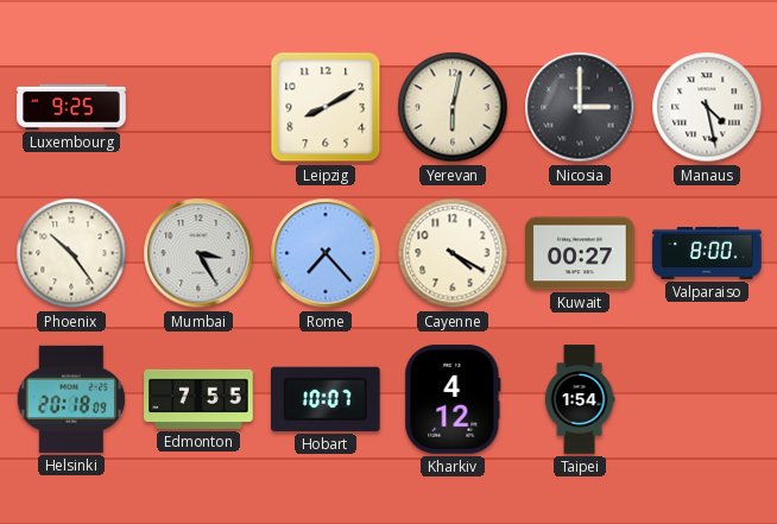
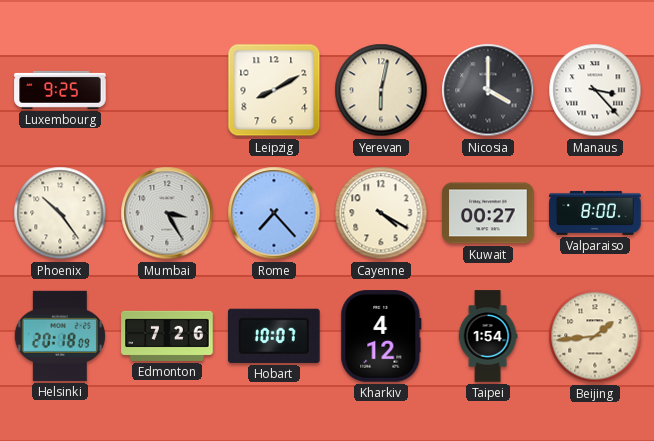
Nicosia: 3:00 -> 4:00
Manaus: 4:28 -> 3:23
Edmonton: 7:55 -> 7:26
Beijing: none -> 1:44
